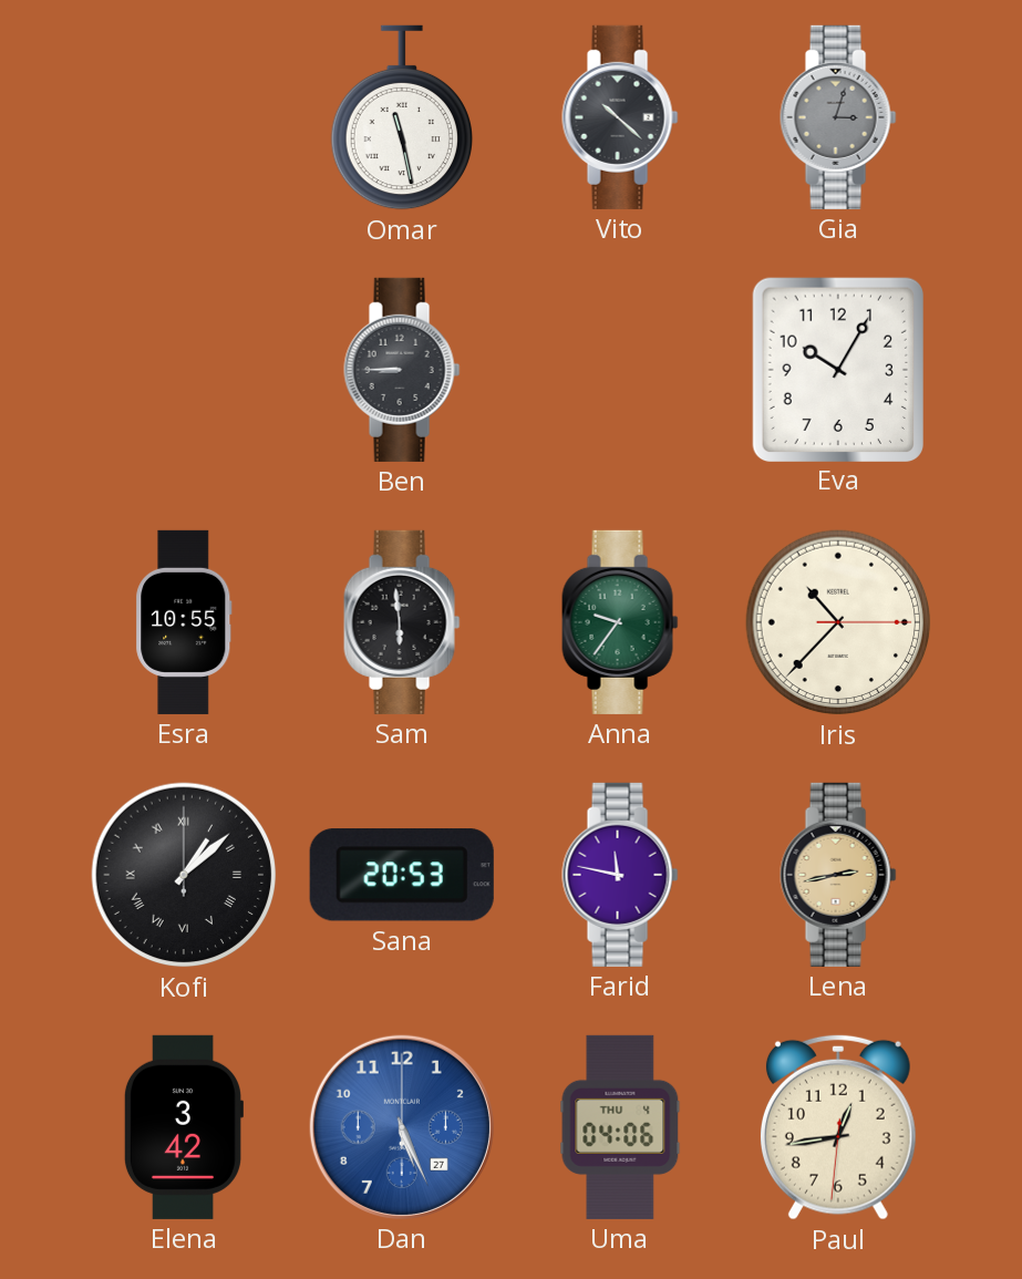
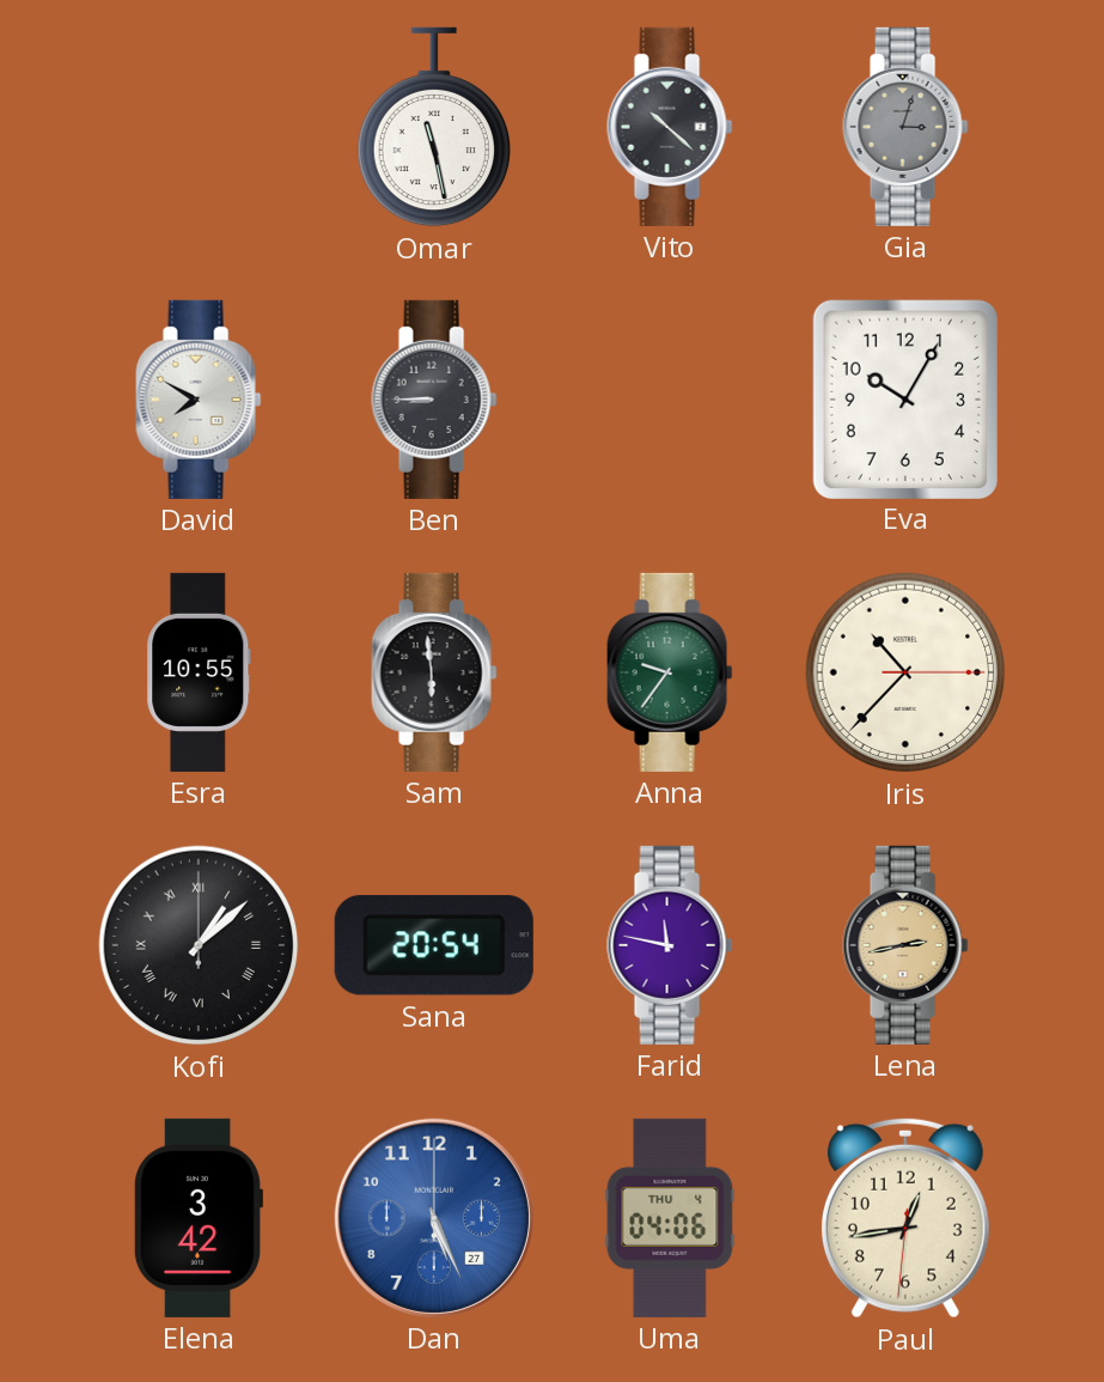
David: none -> 7:50
Sana: 20:53 -> 20:54
